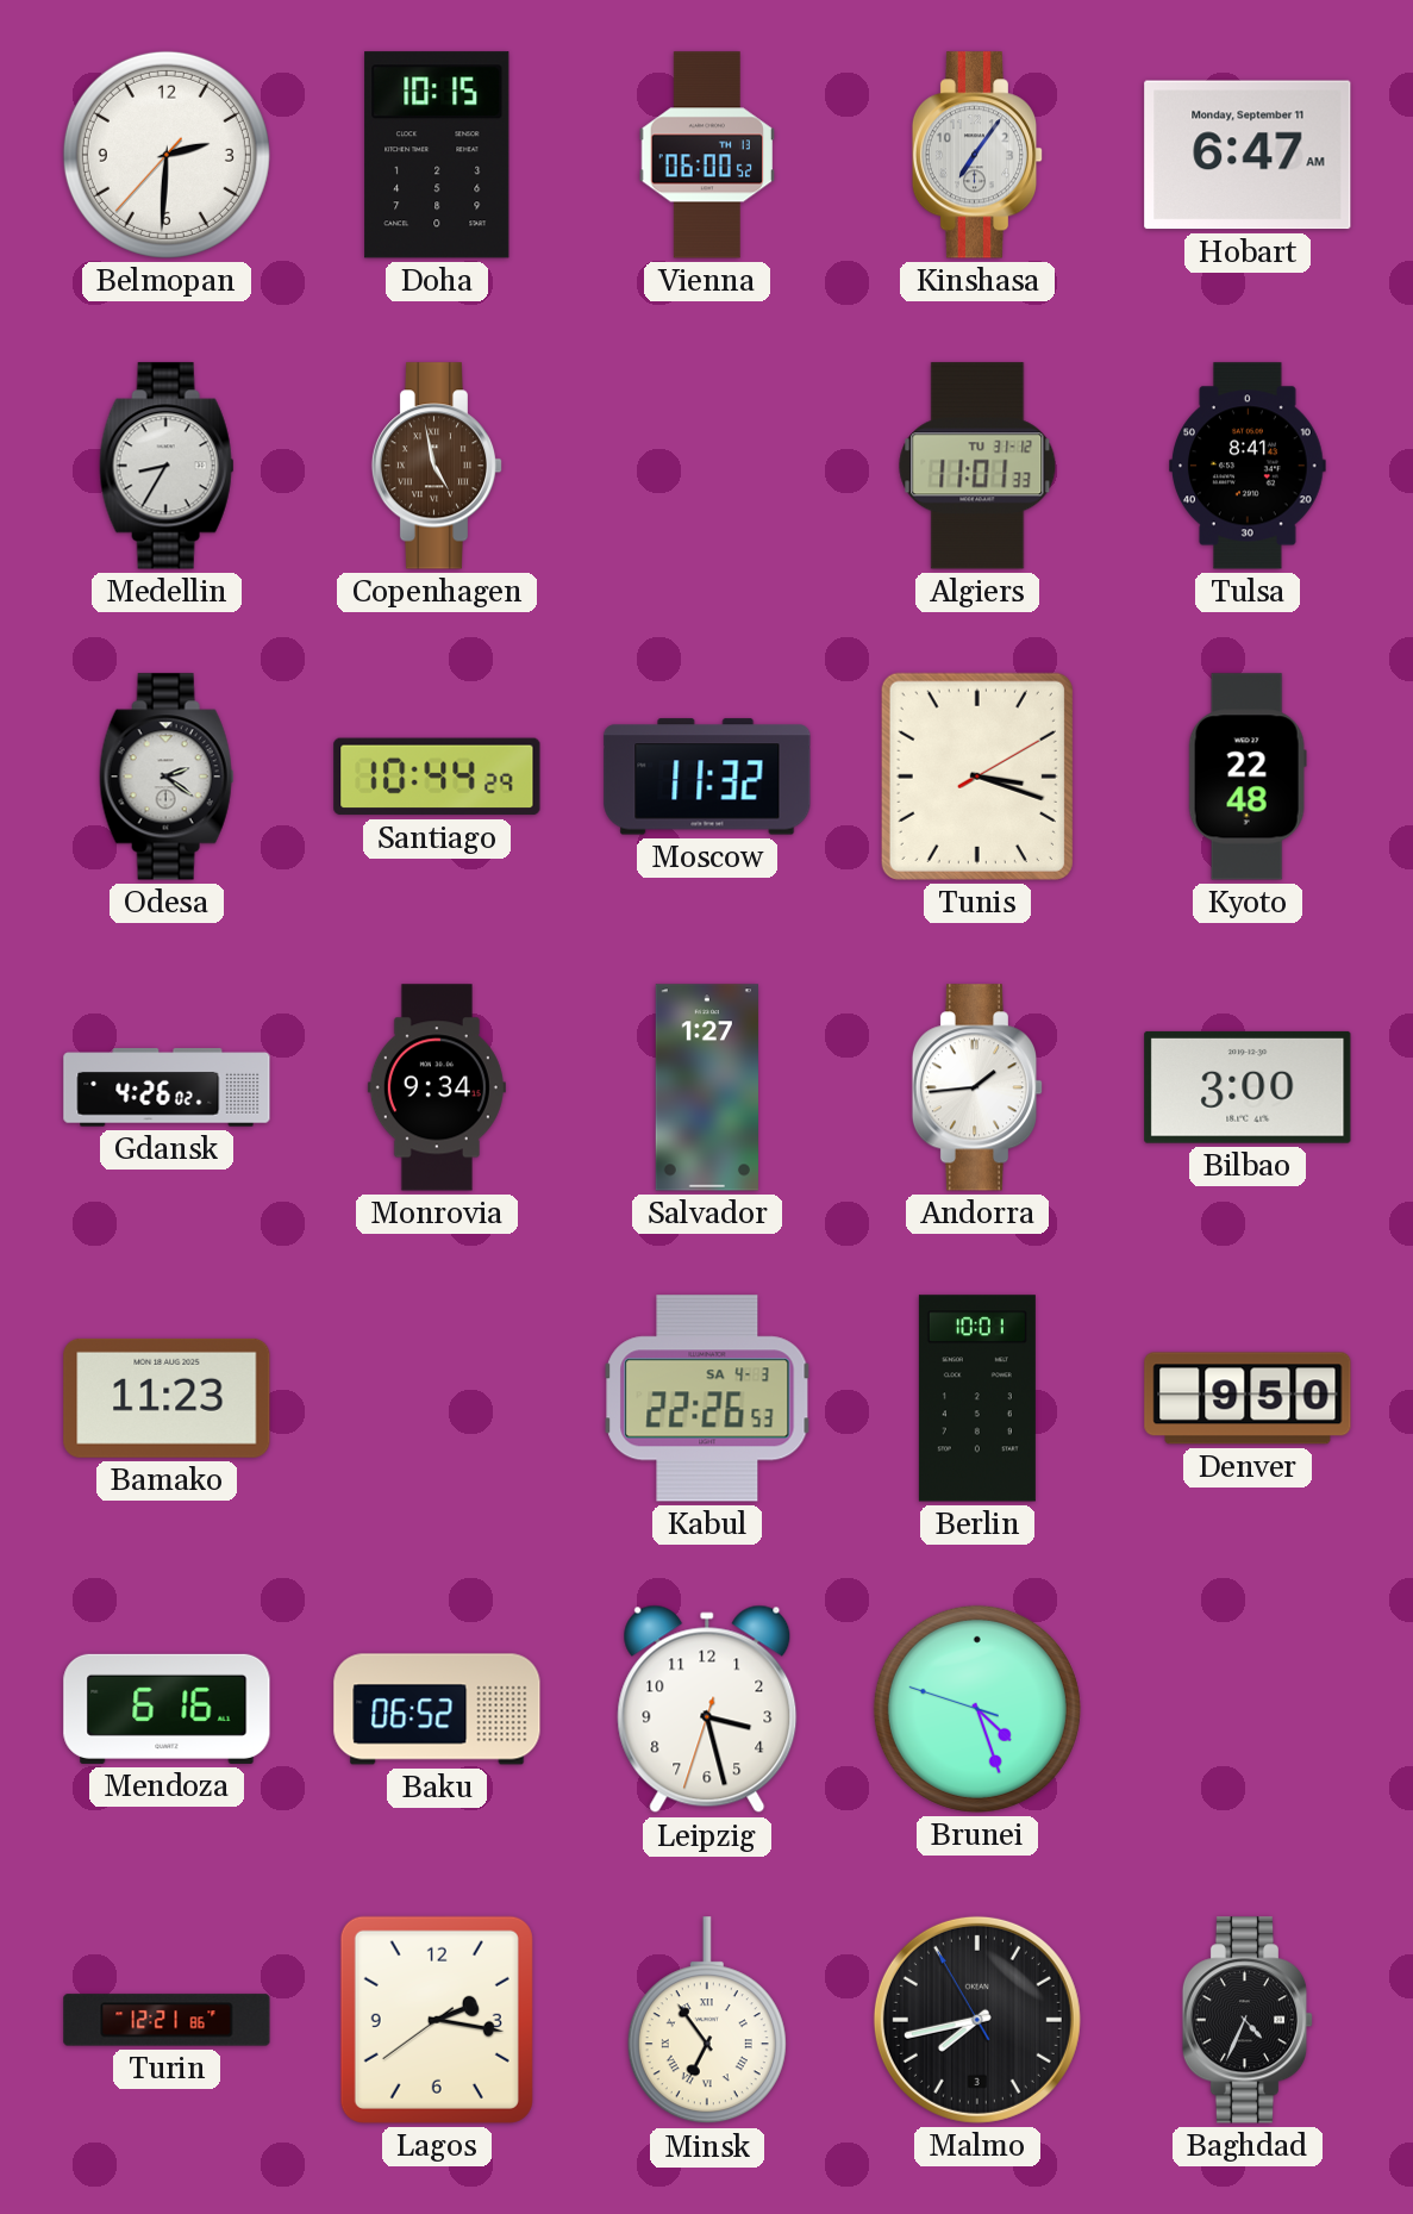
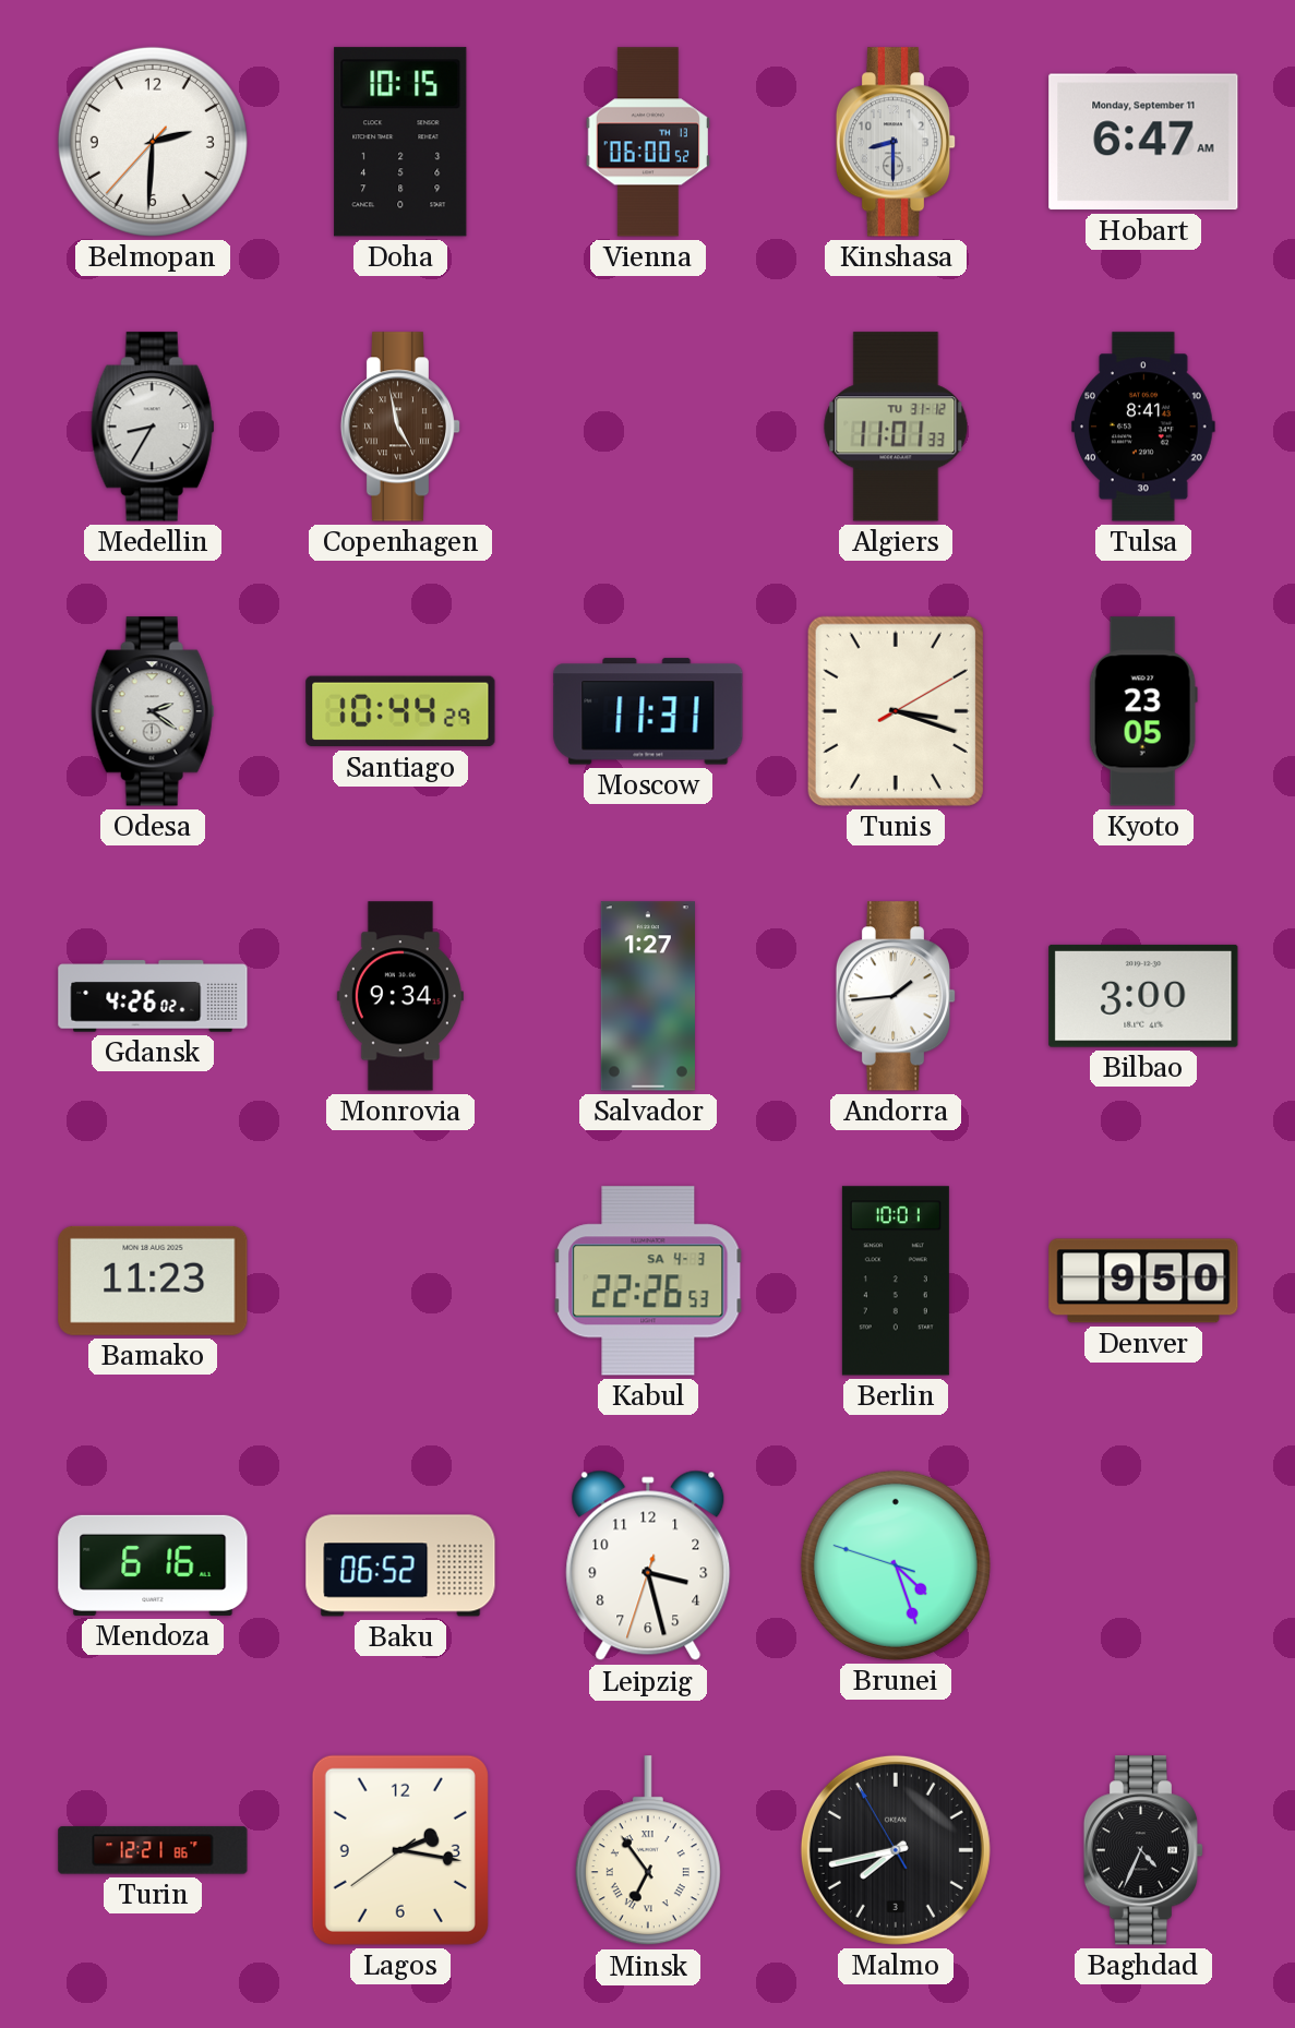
Kinshasa: 7:06 -> 8:30
Moscow: 11:32 -> 11:31
Kyoto: 22:48 -> 23:05
